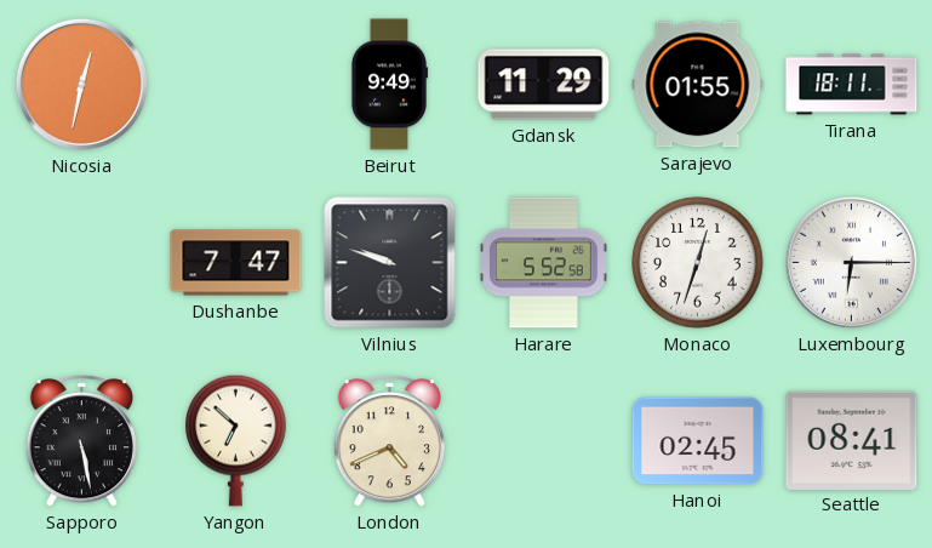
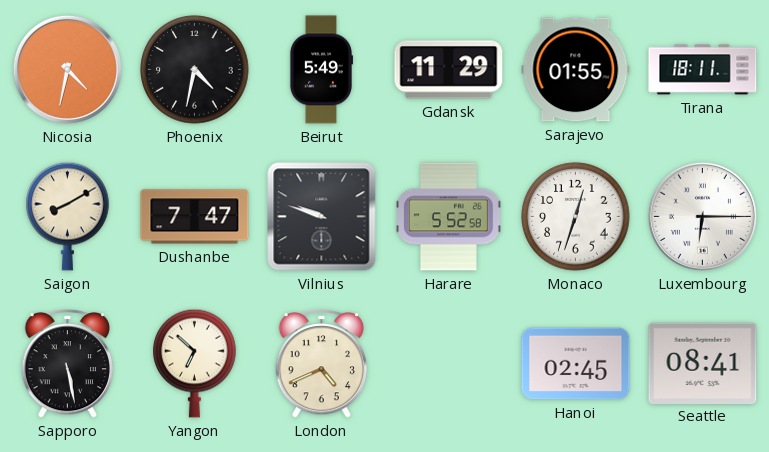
Nicosia: 12:32 -> 4:32
Phoenix: none -> 4:32
Beirut: 9:49 -> 5:49
Saigon: none -> 8:10
